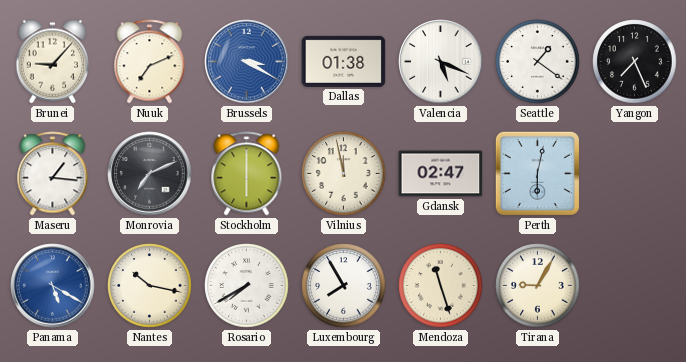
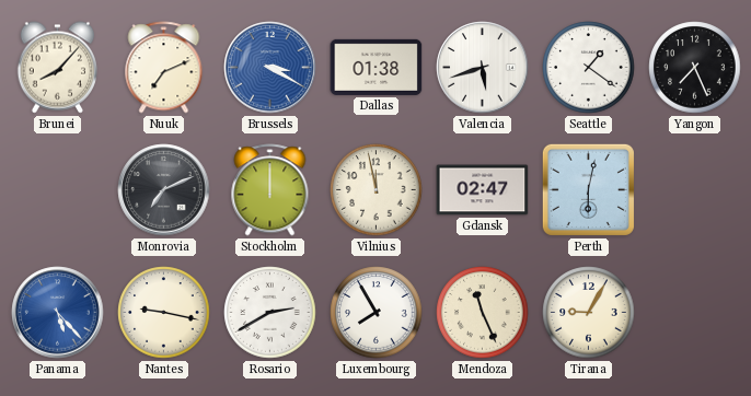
Brunei: 9:07 -> 8:07
Valencia: 5:19 -> 5:42
Maseru: 1:16 -> none
Stockholm: 6:00 -> 12:00
Panama: 5:20 -> 5:23
Nantes: 10:17 -> 9:17
Rosario: 7:40 -> 2:40
Mendoza: 11:27 -> 11:26
